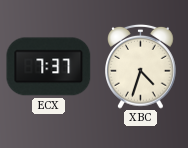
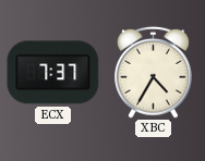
XBC: 4:33 -> 4:35
